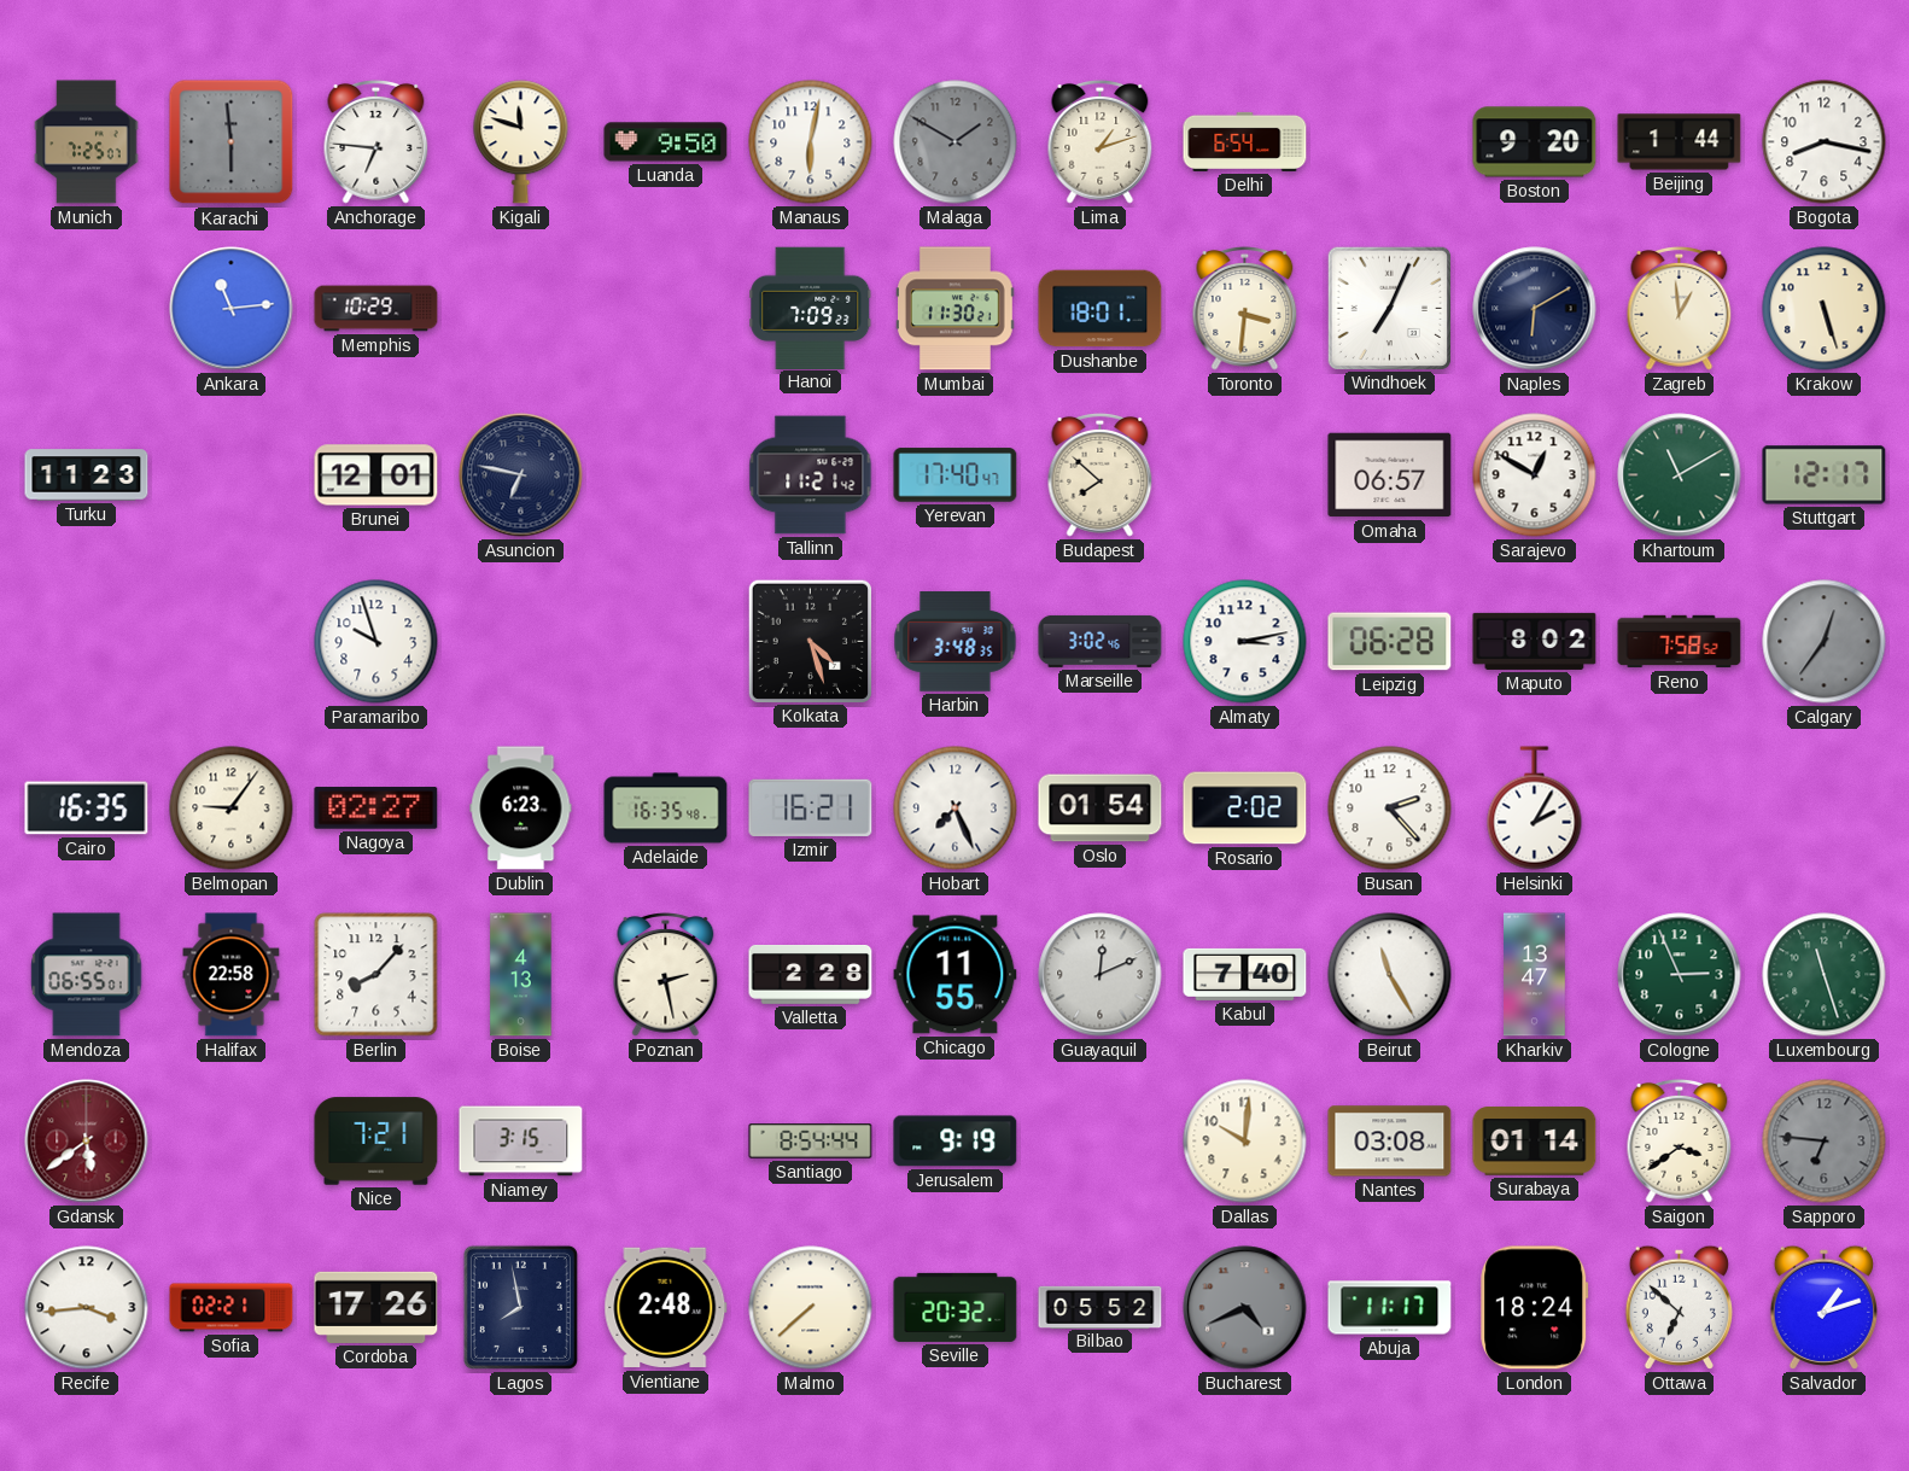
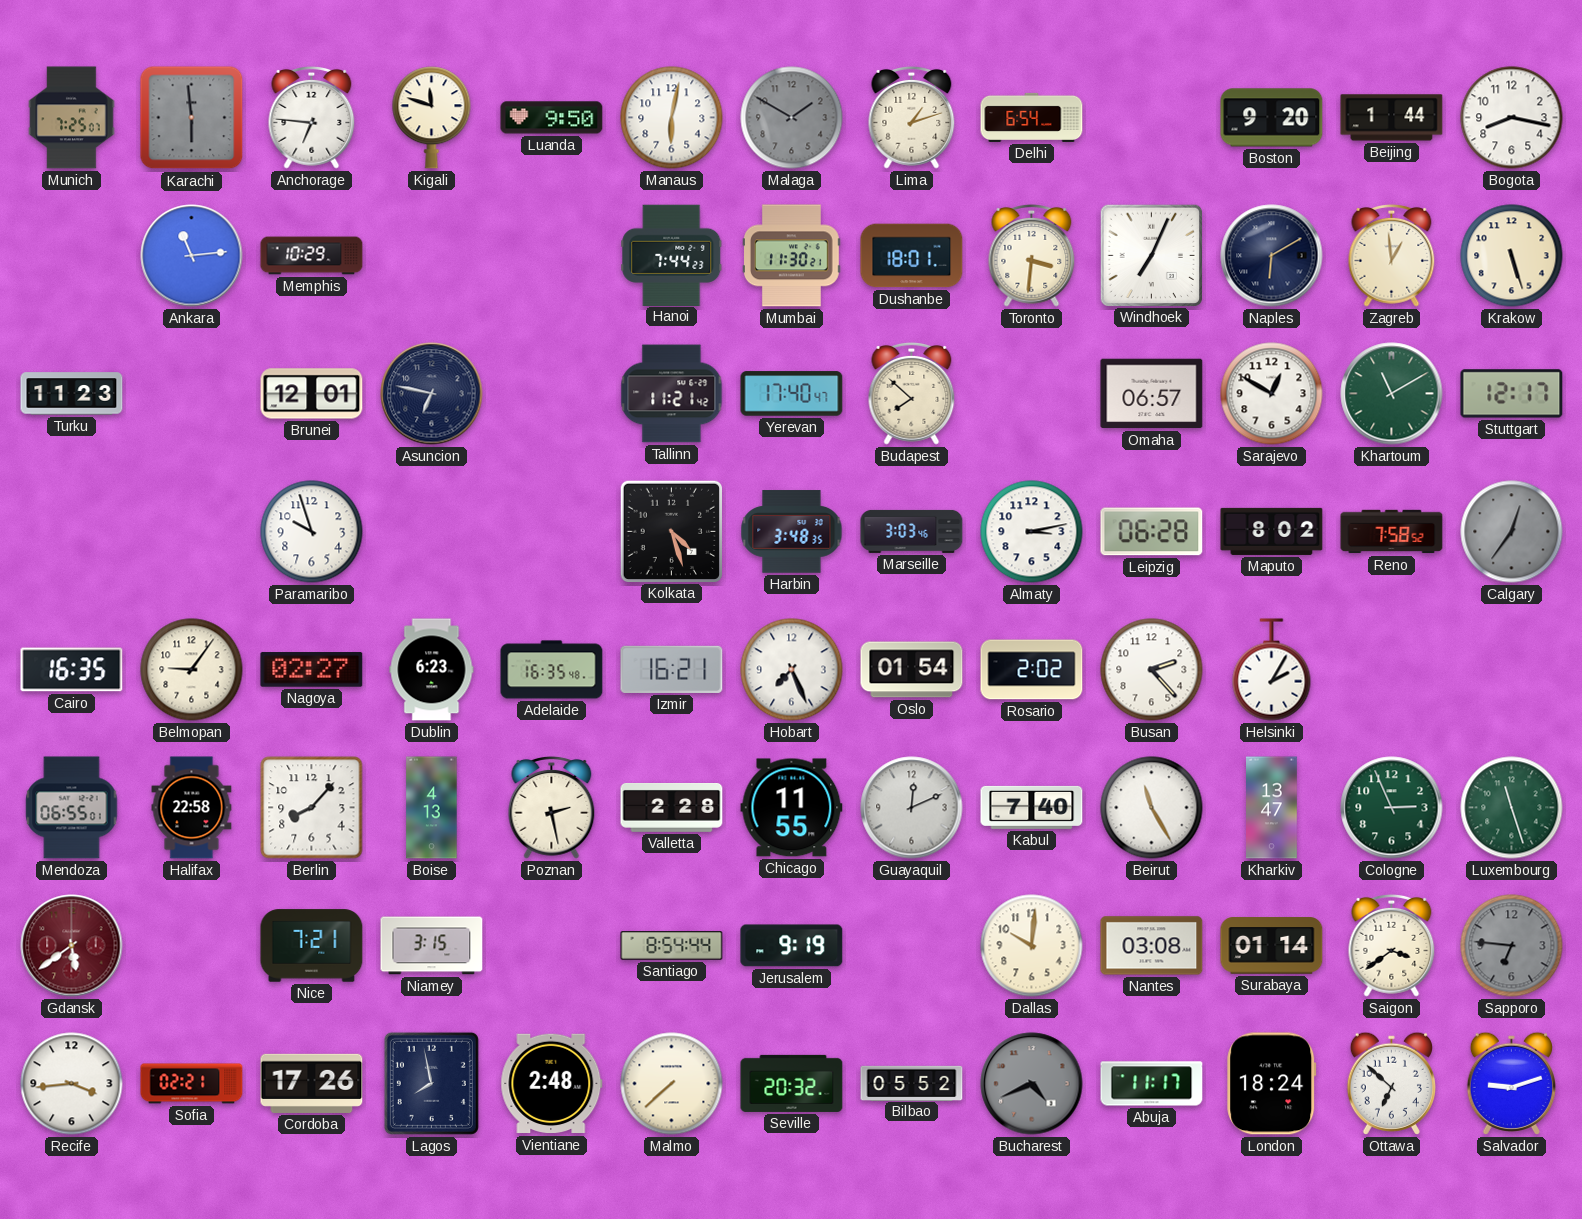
Hanoi: 7:09 -> 7:44
Marseille: 3:02 -> 3:03
Salvador: 1:12 -> 9:12
